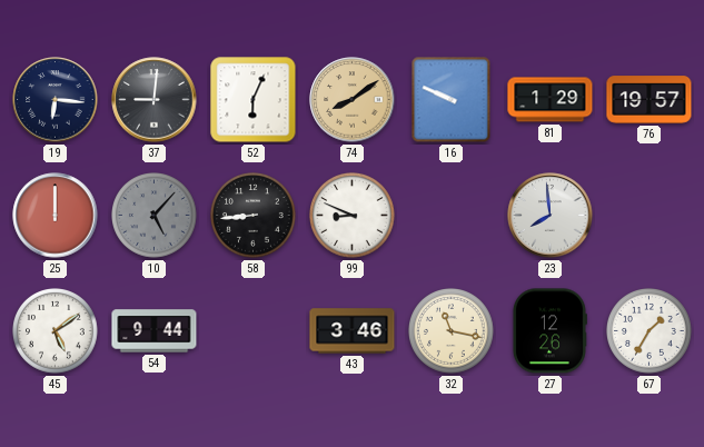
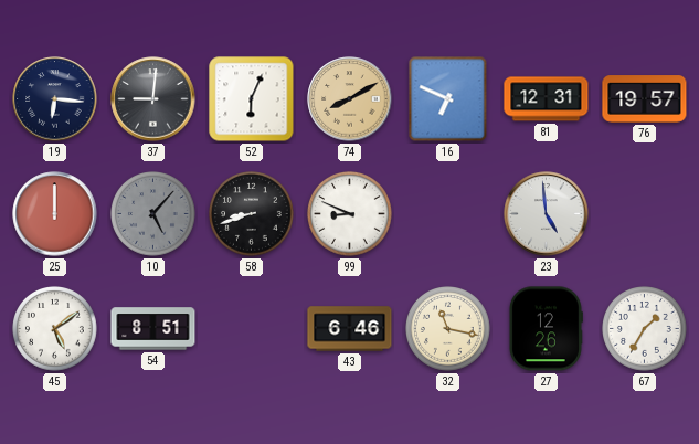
74: 8:09 -> 8:10
16: 9:49 -> 6:49
81: 1:29 -> 12:31
58: 8:44 -> 8:42
23: 7:59 -> 4:59
54: 9:44 -> 8:51
43: 3:46 -> 6:46
